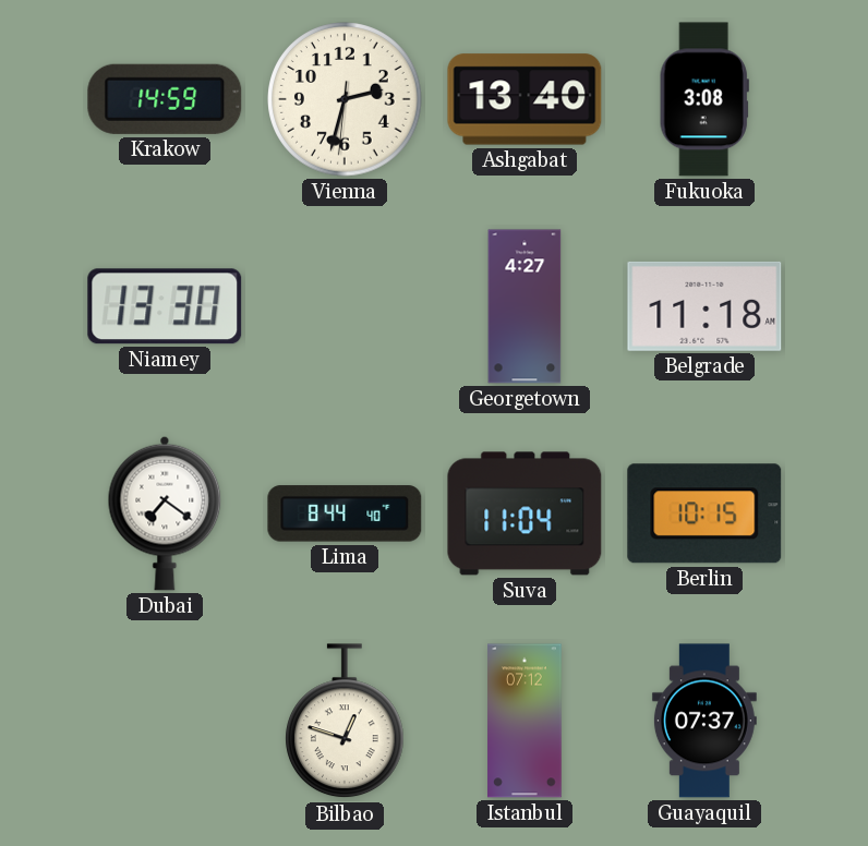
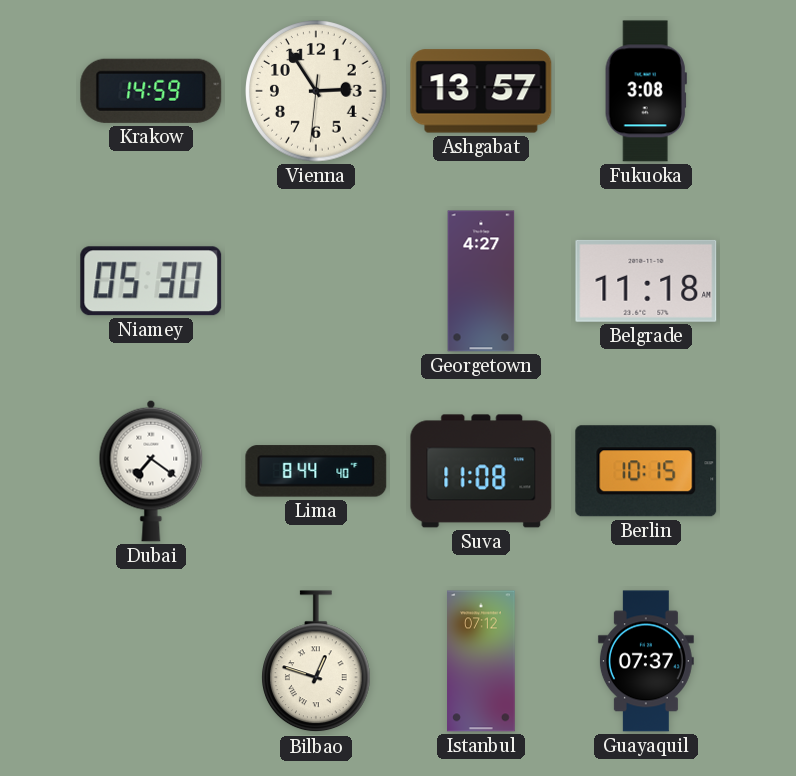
Vienna: 2:32 -> 2:54
Ashgabat: 13:40 -> 13:57
Niamey: 13:30 -> 05:30
Suva: 11:04 -> 11:08
